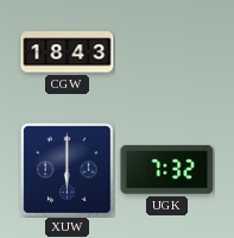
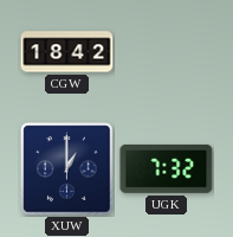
CGW: 18:43 -> 18:42
XUW: 6:00 -> 1:00
